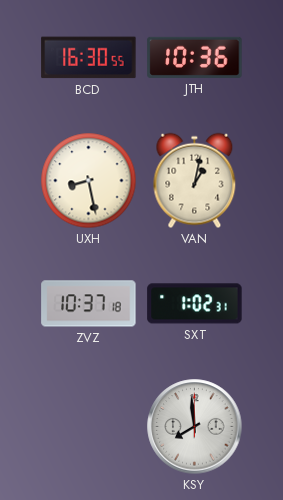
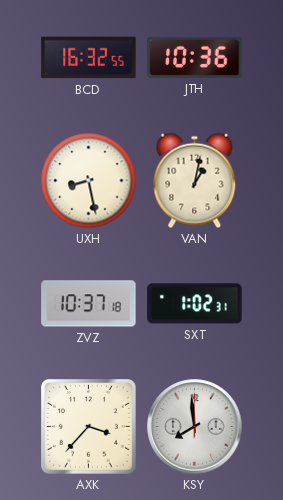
BCD: 16:30 -> 16:32
AXK: none -> 3:37
